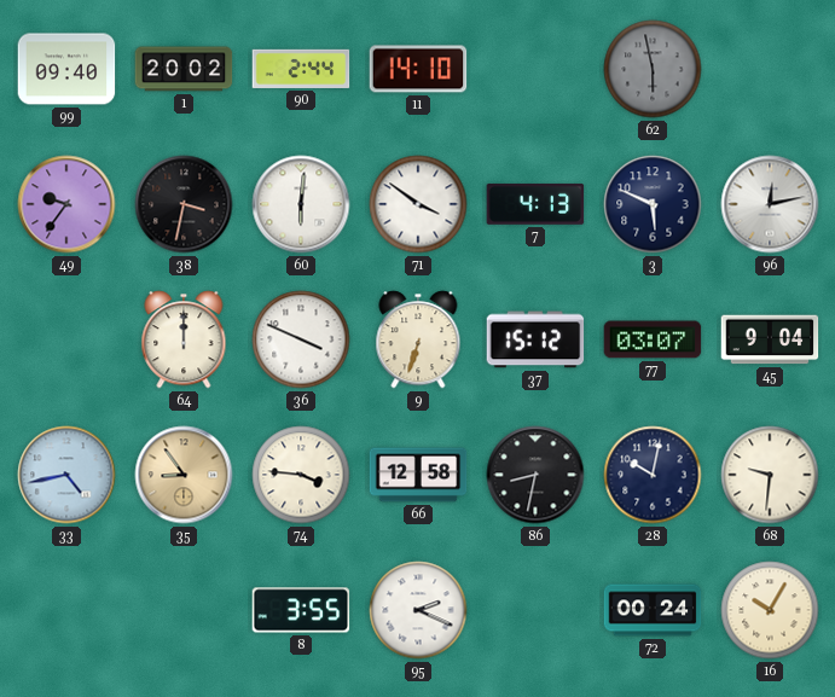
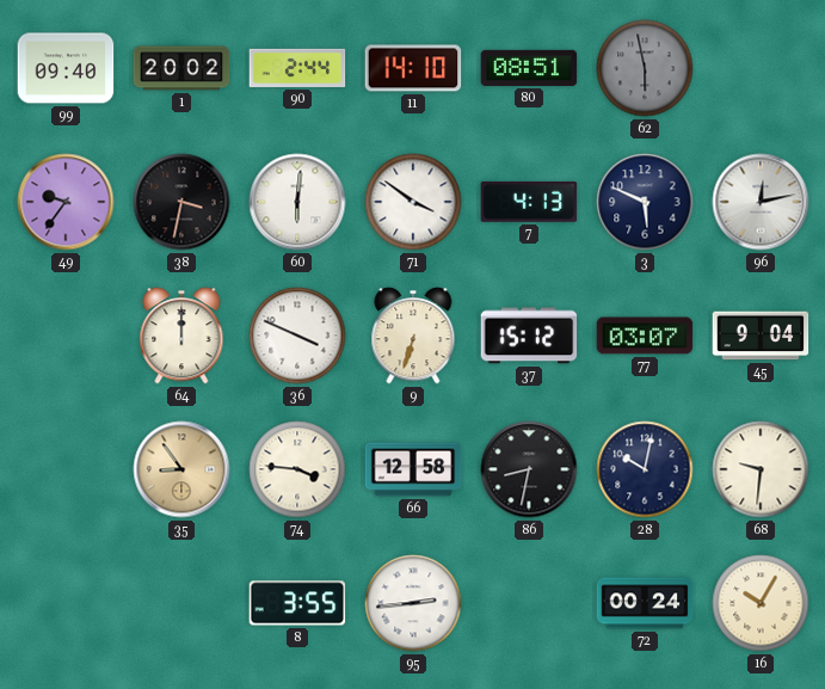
80: none -> 08:51
33: 4:43 -> none
95: 2:19 -> 2:44
